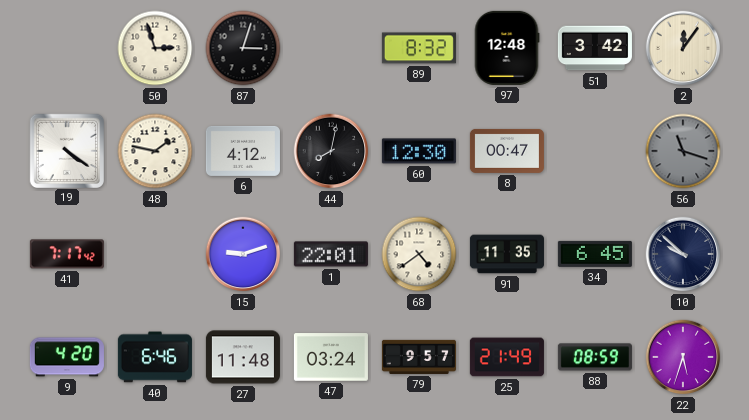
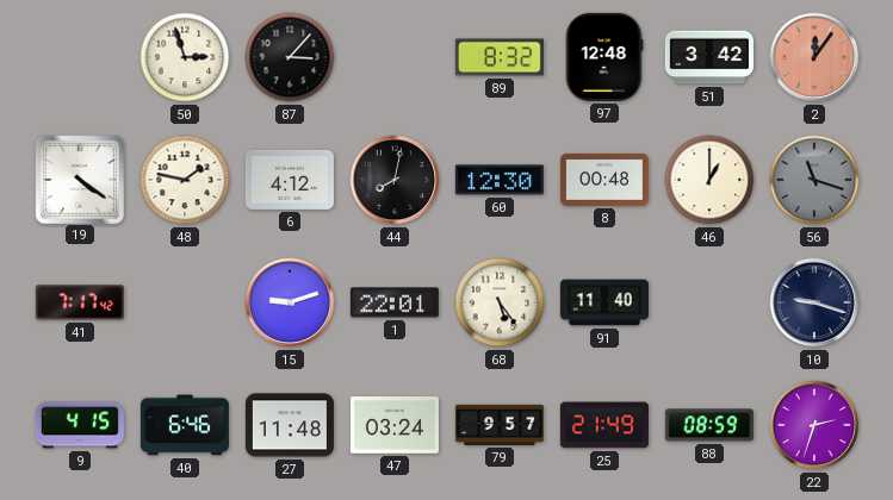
87: 3:03 -> 3:07
2 dial: cream -> salmon
8: 00:47 -> 00:48
46: none -> 1:00
68: 4:39 -> 5:24
91: 11:35 -> 11:40
34: 6:45 -> none
10: 9:52 -> 9:18
9: 4:20 -> 4:15
22: 5:33 -> 2:33
